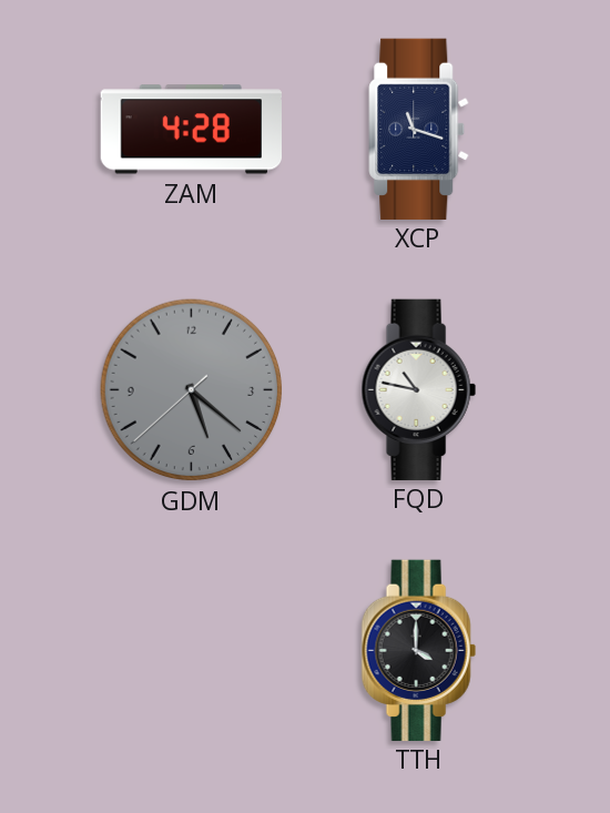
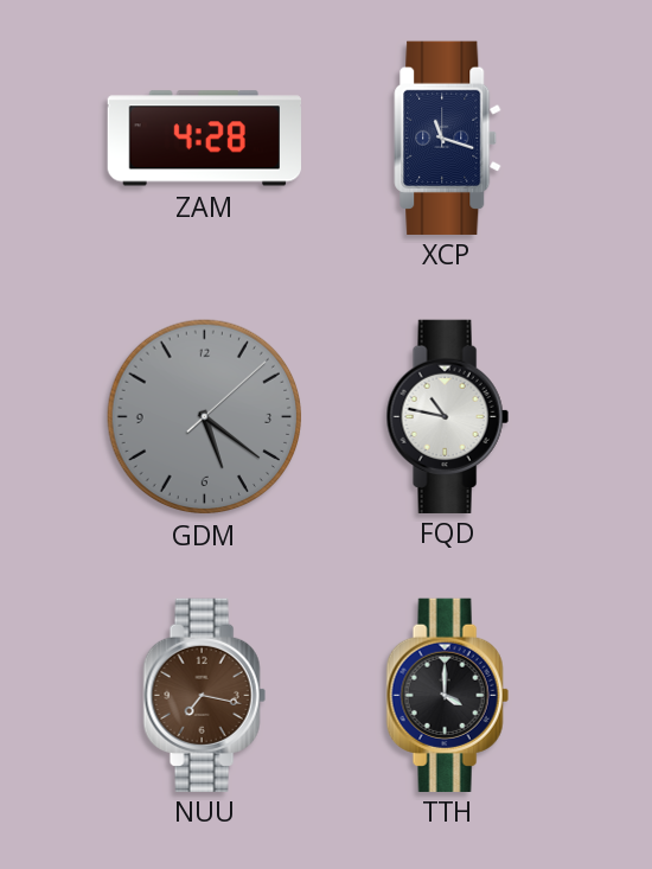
GDM: 5:21:38 -> 5:21:08
NUU: none -> 7:17
